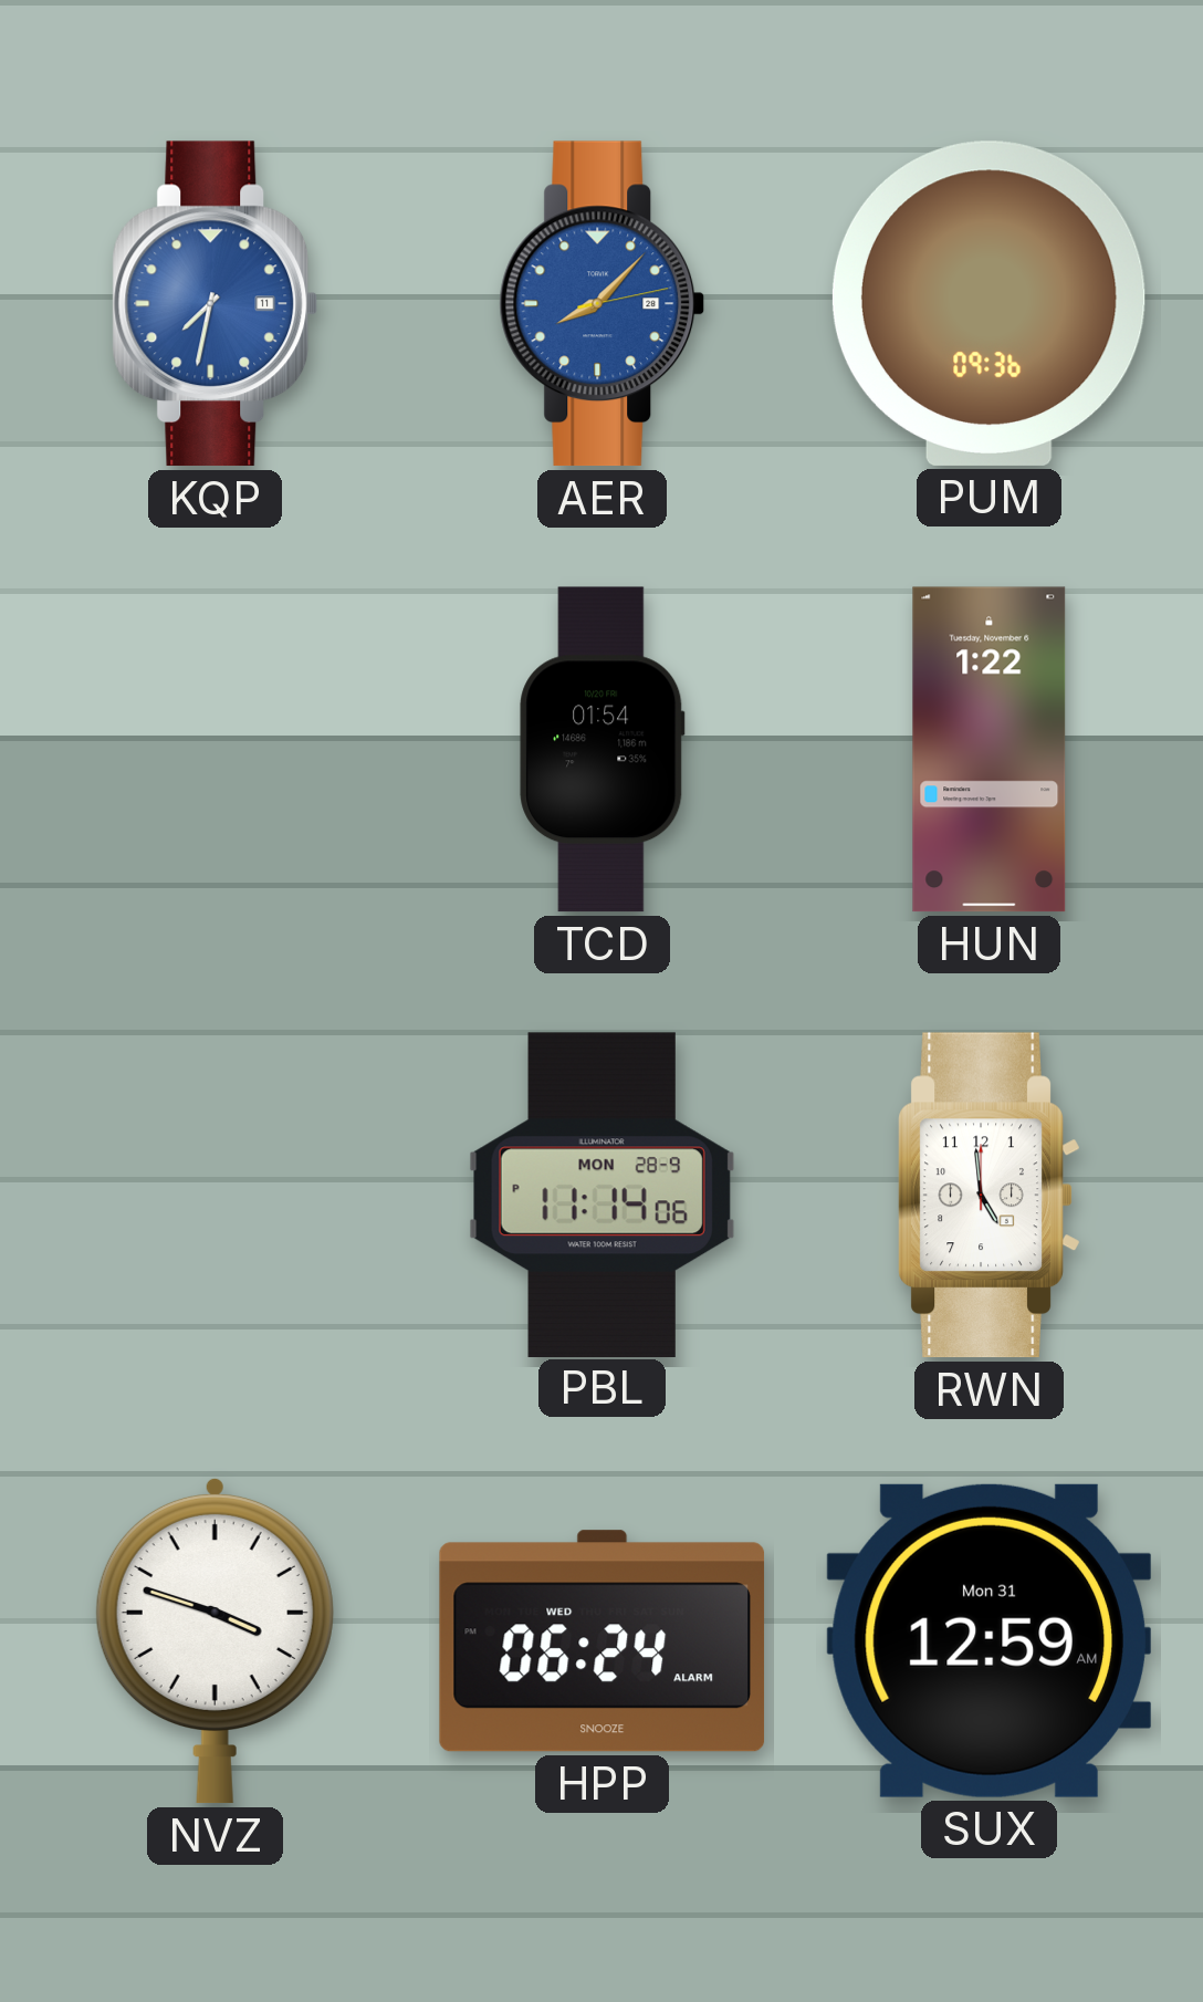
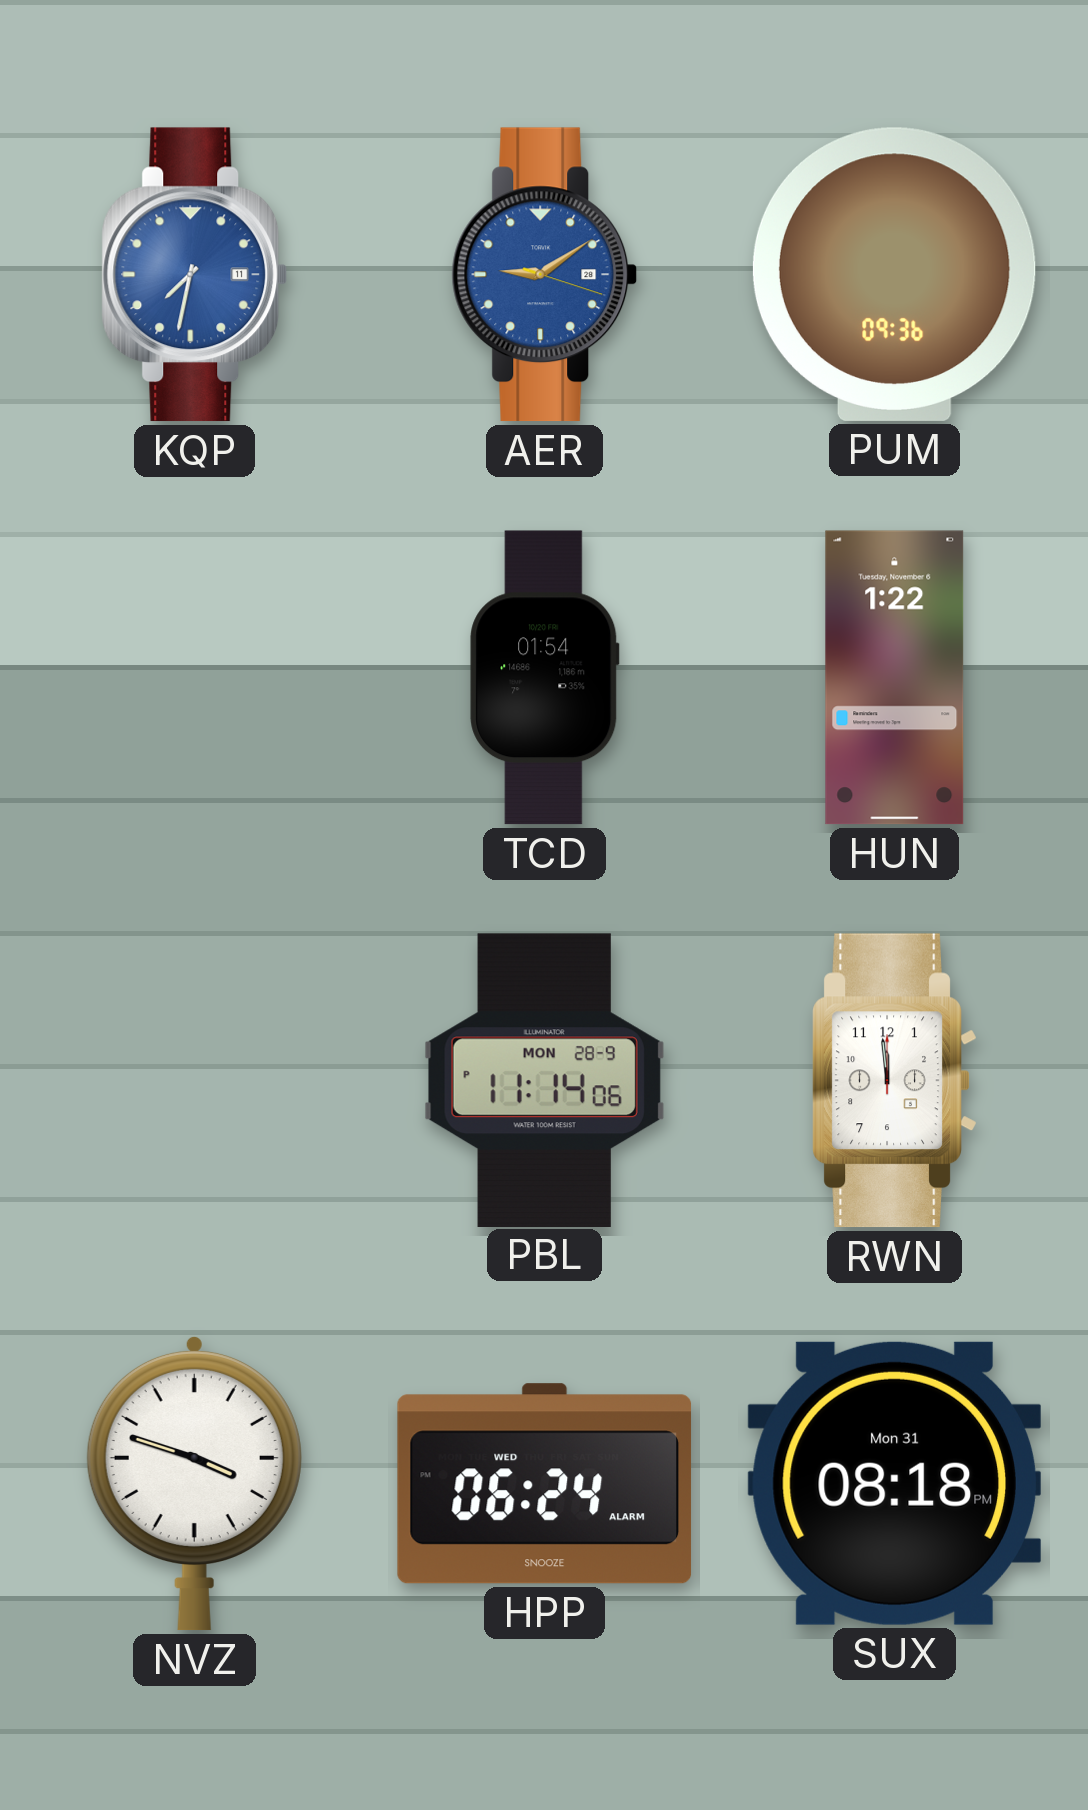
AER: 8:07 -> 9:09
RWN: 4:59 -> 11:59
SUX: 12:59 -> 08:18
